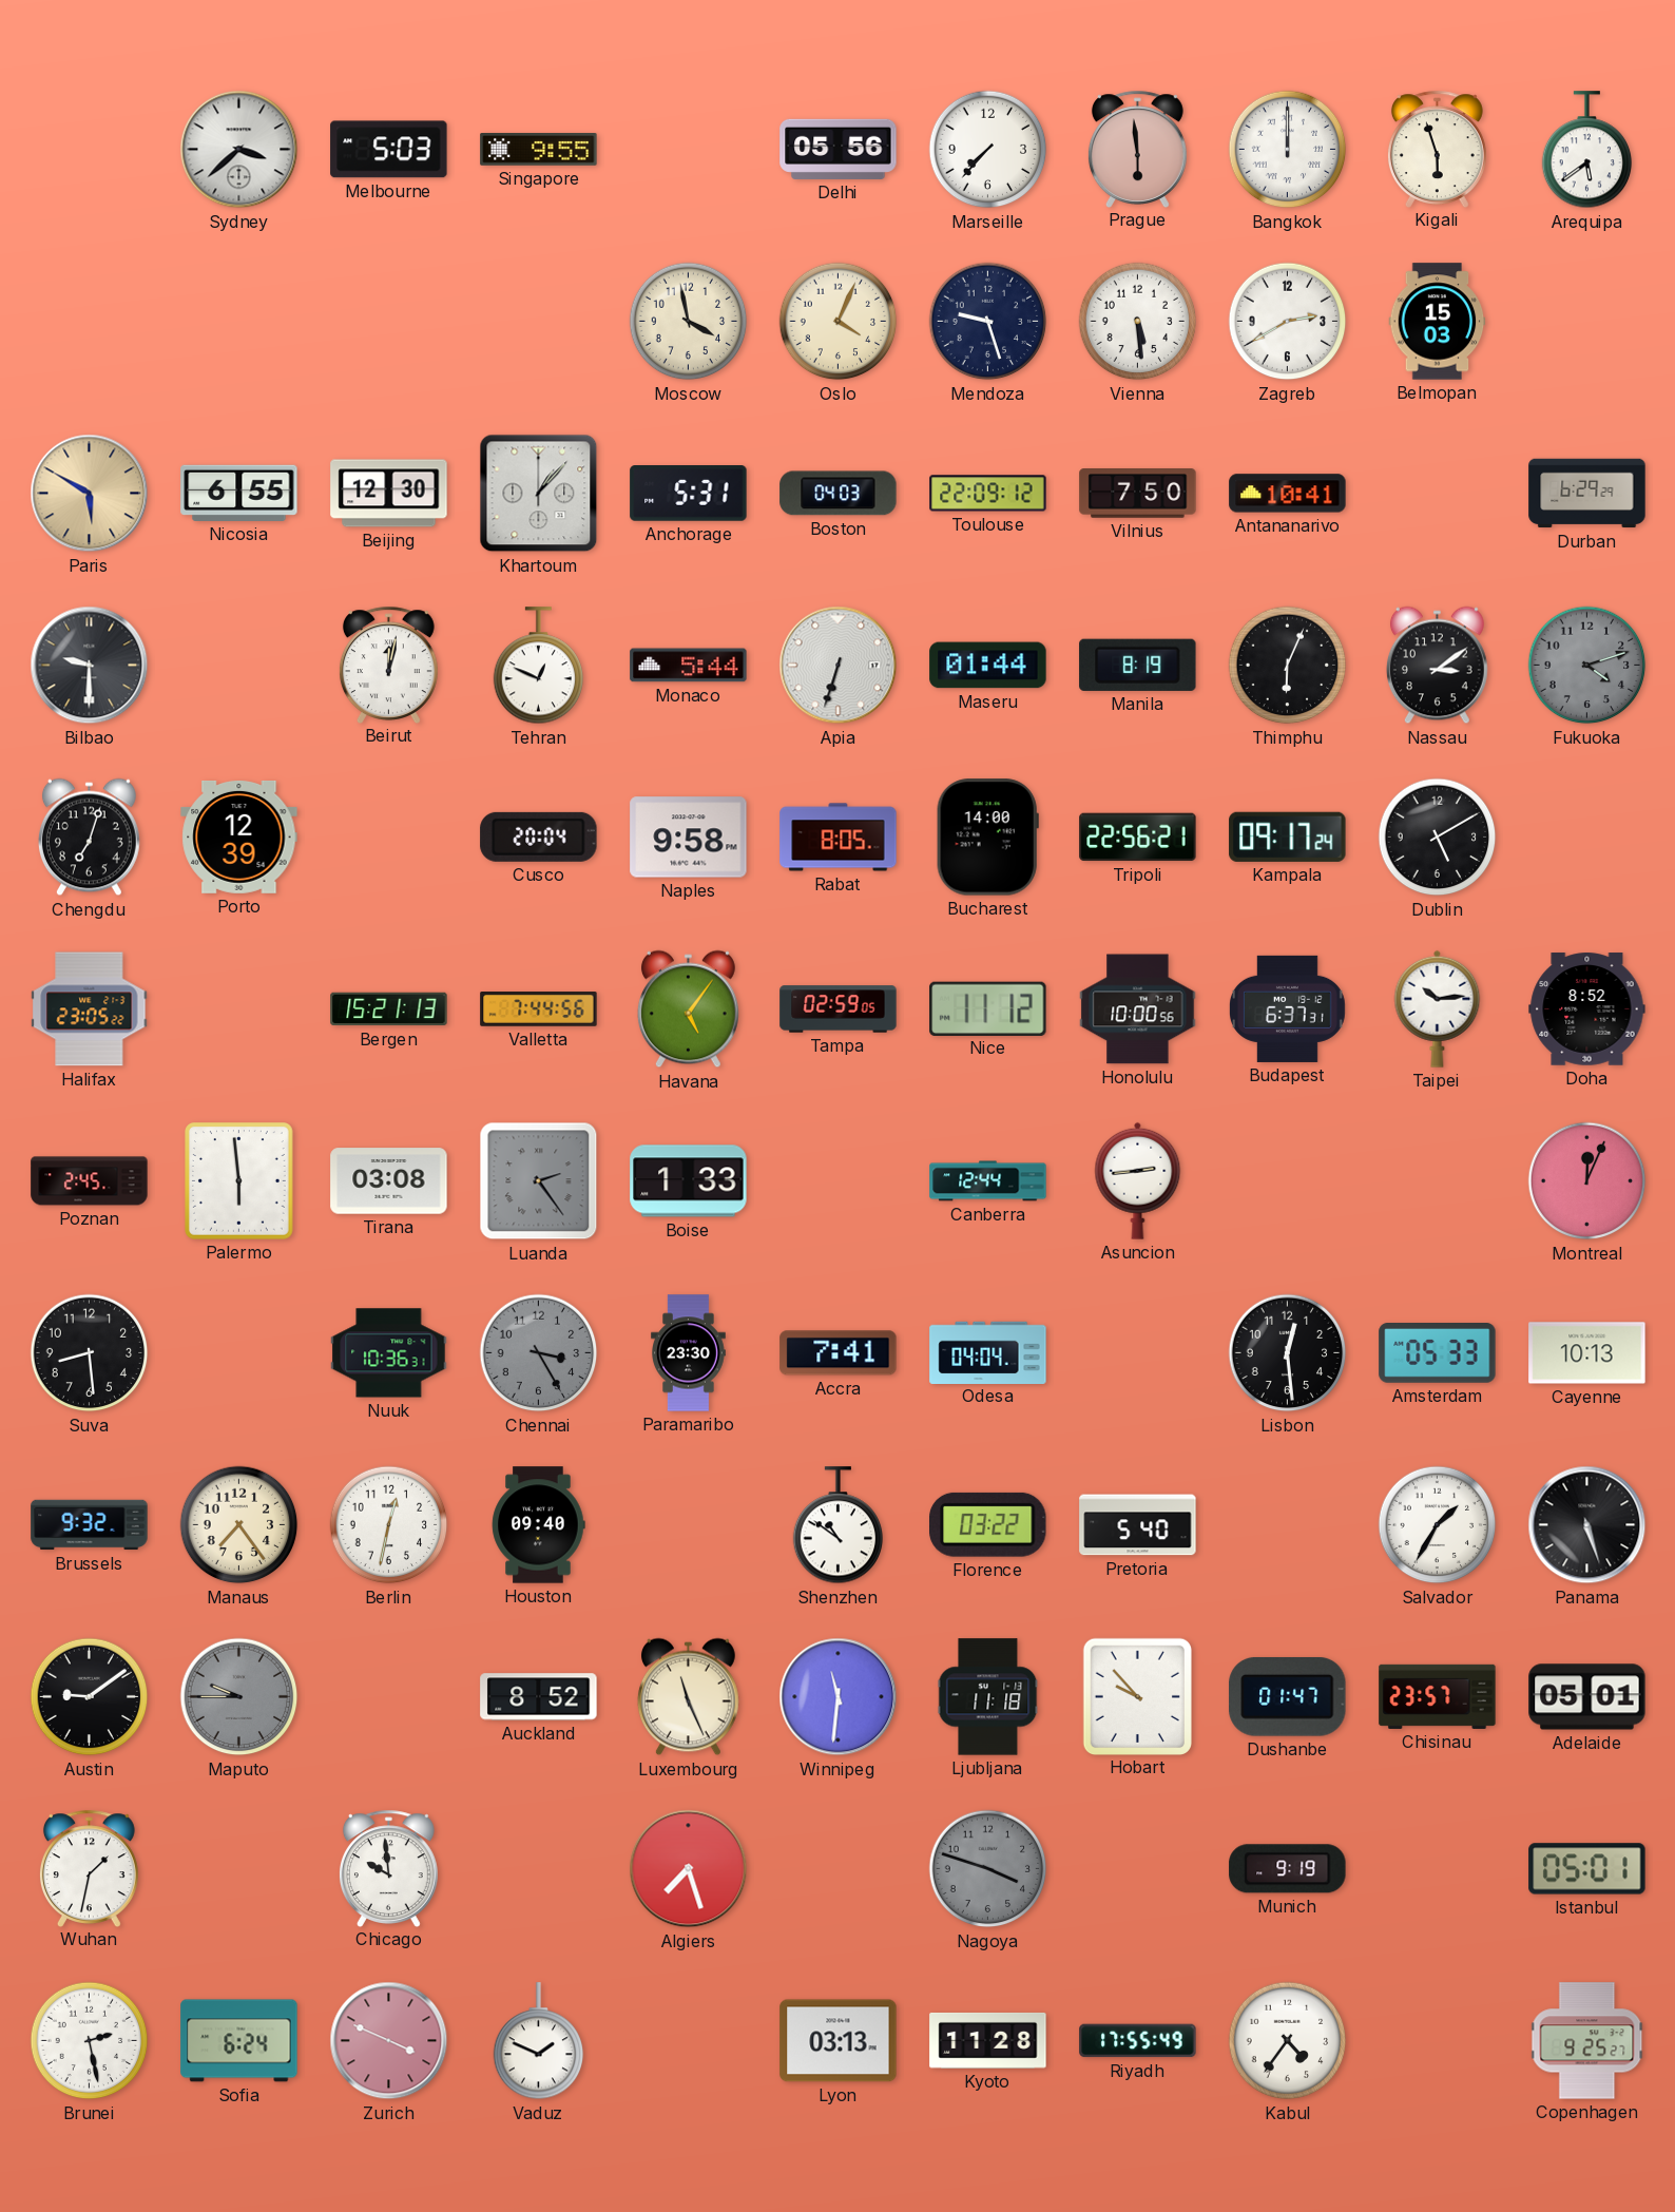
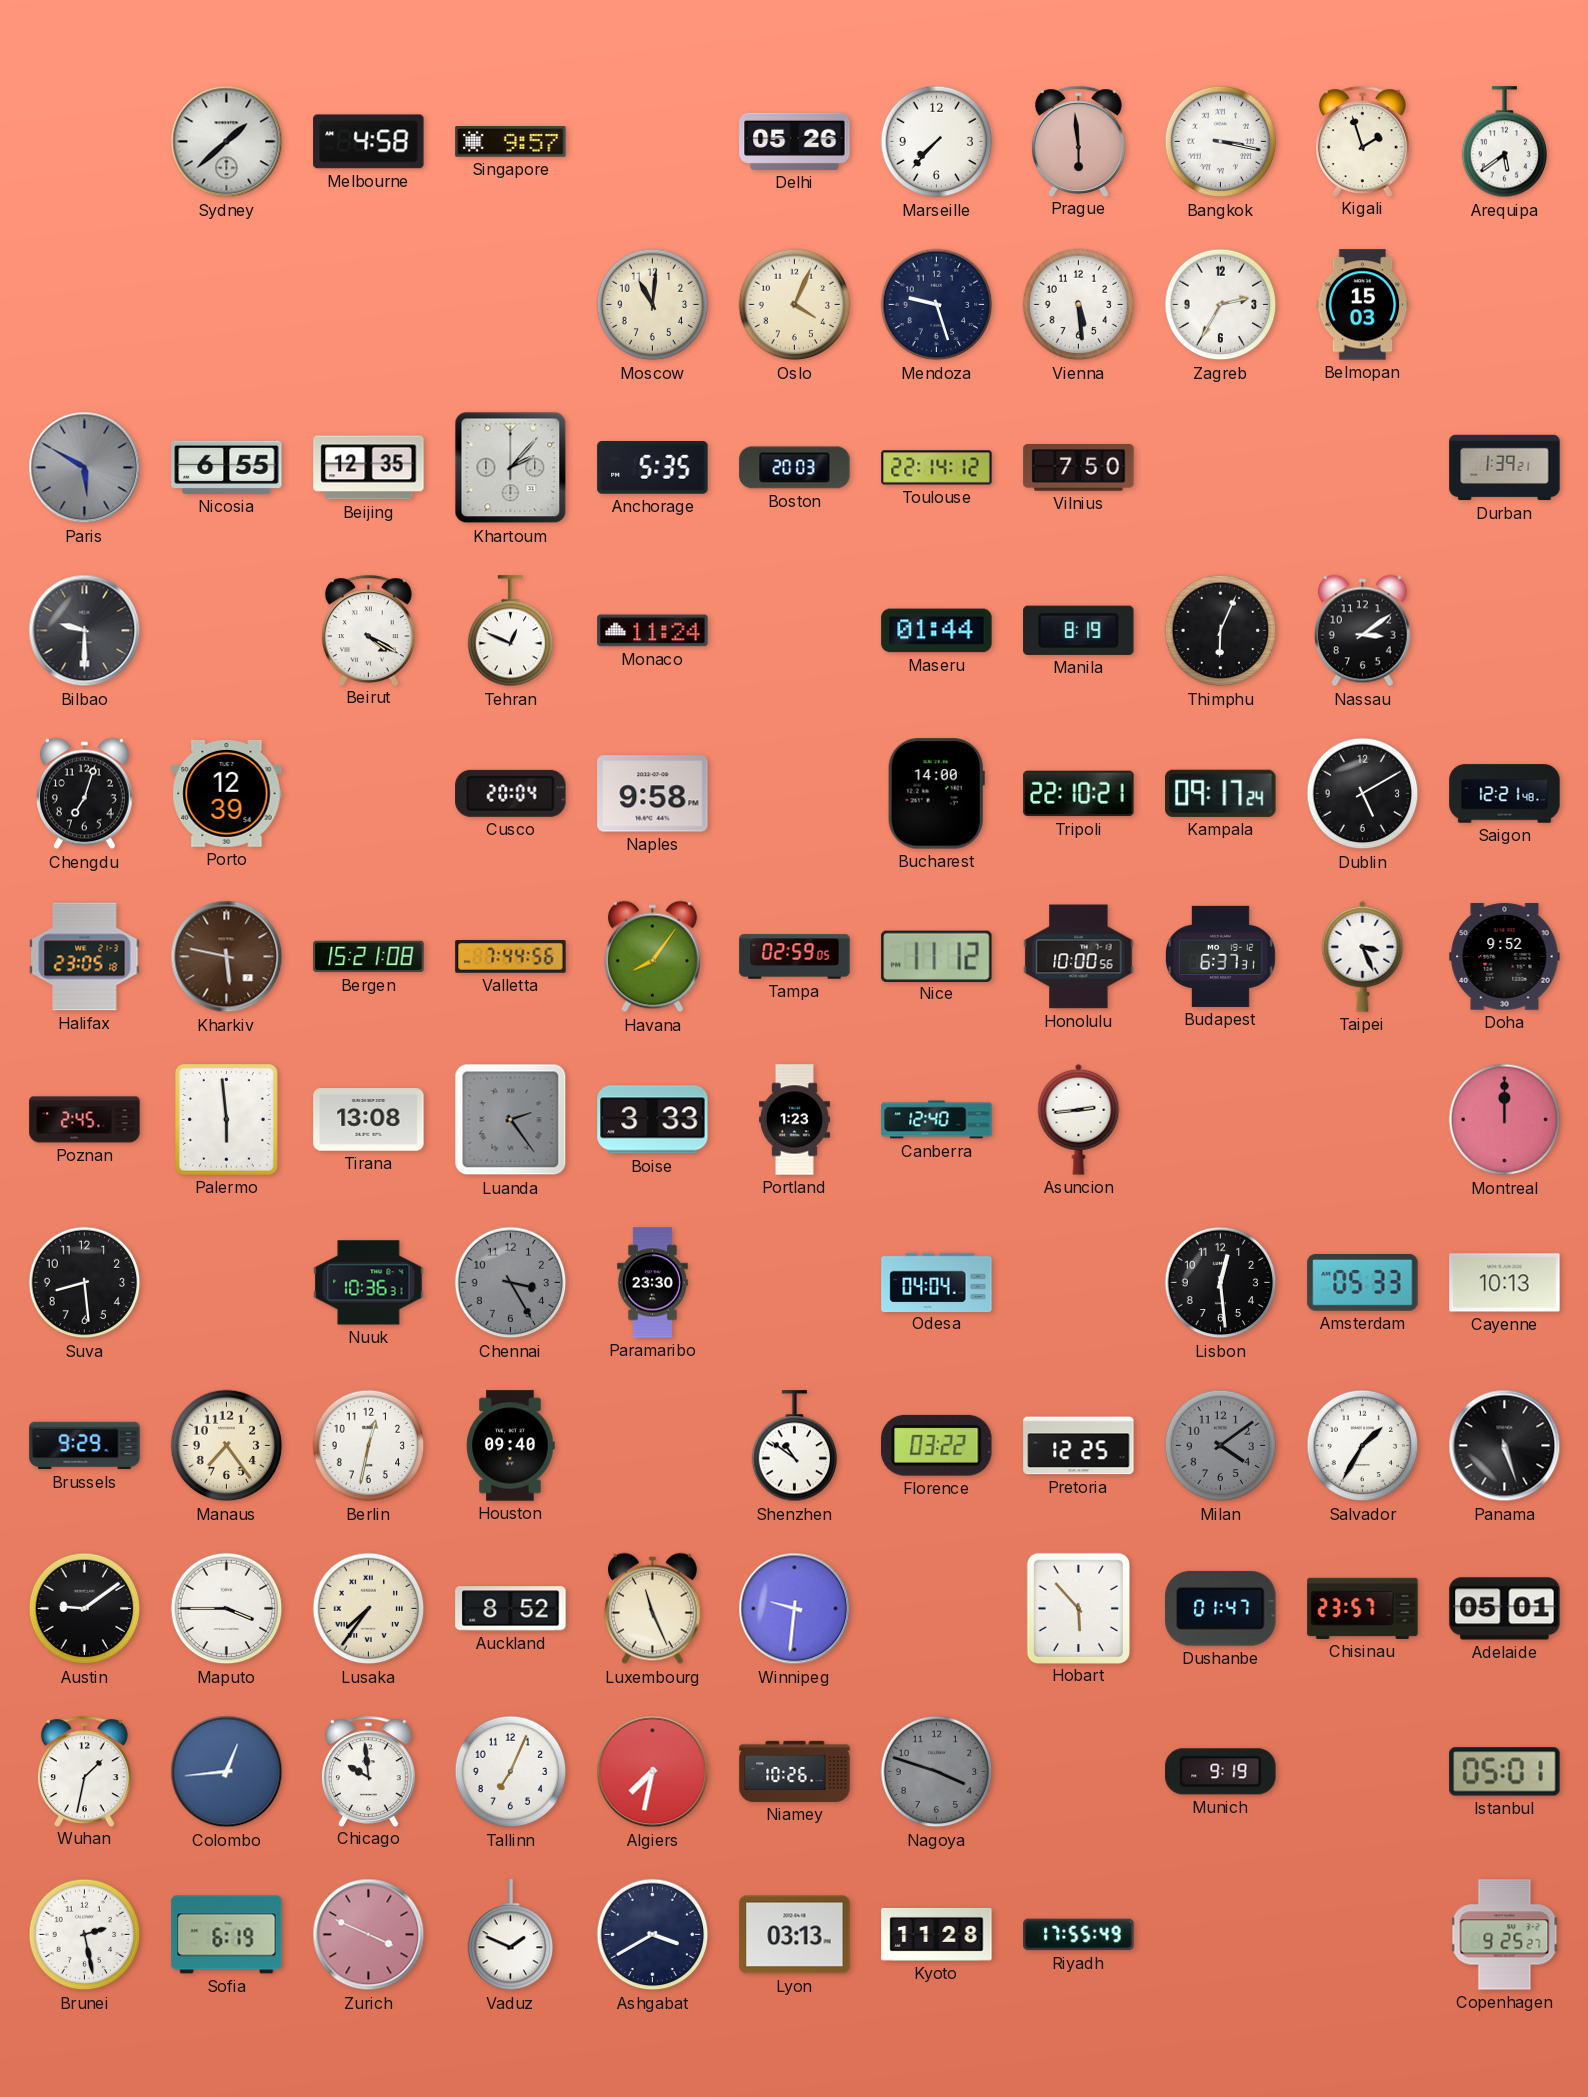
Sydney: 3:38 -> 1:38
Melbourne: 5:03 -> 4:58
Singapore: 9:55 -> 9:57
Delhi: 05:56 -> 05:26
Bangkok: 12:00 -> 3:17
Kigali: 5:57 -> 1:57
Moscow: 3:58 -> 11:01
Zagreb: 2:40 -> 2:35
Paris dial: champagne -> grey
Beijing: 12:30 -> 12:35
Khartoum: 1:07 -> 2:07
Anchorage: 5:31 -> 5:35
Boston: 04:03 -> 20:03
Toulouse: 22:09 -> 22:14
Antananarivo: 10:41 -> none
Durban: 6:29 -> 1:39
Beirut: 12:02 -> 4:20
Monaco: 5:44 -> 11:24
Apia: 6:33 -> none
Fukuoka: 4:12 -> none
Rabat: 8:05 -> none
Tripoli: 22:56 -> 22:10
Saigon: none -> 12:21
Halifax: 23:05:22 -> 23:05:18
Kharkiv: none -> 5:47
Bergen: 15:21:13 -> 15:21:08
Havana: 5:06 -> 8:06
Taipei: 10:14 -> 3:26
Doha: 8:52 -> 9:52
Tirana: 03:08 -> 13:08
Boise: 1:33 -> 3:33
Portland: none -> 1:23
Canberra: 12:44 -> 12:40
Montreal: 12:04 -> 12:00
Accra: 7:41 -> none
Brussels: 9:32 -> 9:29
Pretoria: 5:40 -> 12:25
Milan: none -> 4:09
Maputo: 9:45 -> 3:45
Maputo dial: grey -> white
Lusaka: none -> 7:36
Winnipeg: 11:31 -> 9:31
Ljubljana: 11:18 -> none
Hobart: 9:53 -> 5:53
Colombo: none -> 12:44
Tallinn: none -> 7:04
Algiers: 7:27 -> 7:32
Niamey: none -> 10:26
Sofia: 6:24 -> 6:19
Ashgabat: none -> 3:40
Kabul: 4:36 -> none
